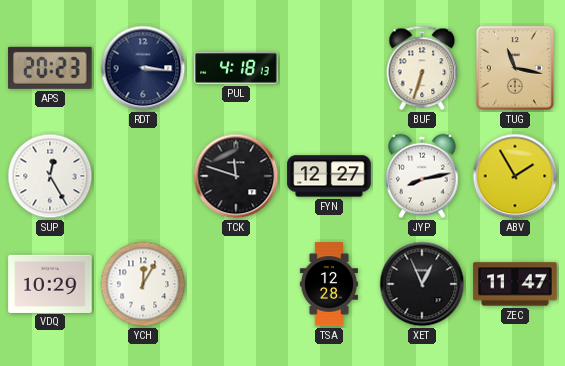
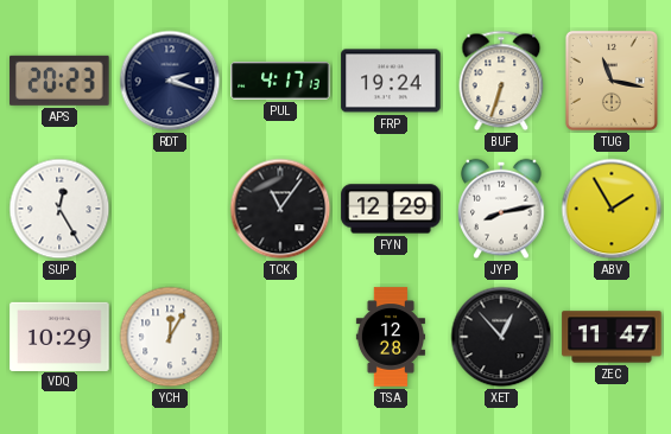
RDT: 3:16 -> 2:18
PUL: 4:18 -> 4:17
FRP: none -> 19:24
TCK: 11:48 -> 11:06
FYN: 12:27 -> 12:29
XET: 12:56 -> 12:53
